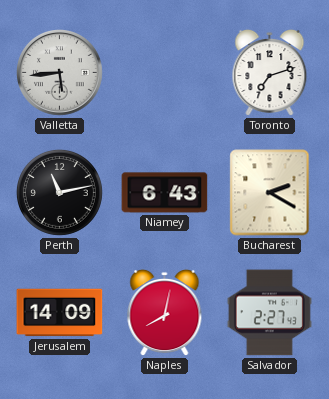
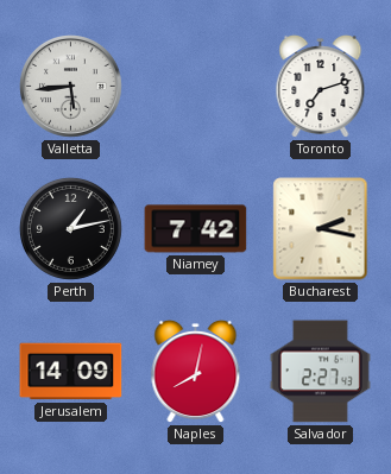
Perth: 11:13 -> 1:13
Niamey: 6:43 -> 7:42
Bucharest: 2:20 -> 2:17
